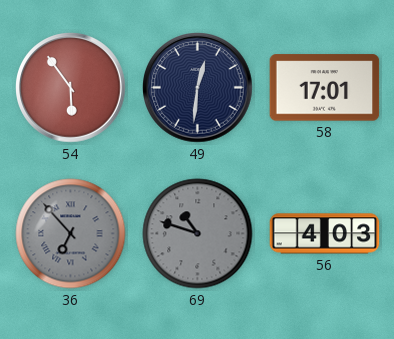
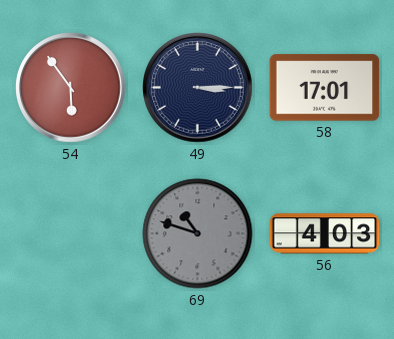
49: 12:31 -> 3:15
36: 6:53 -> none
